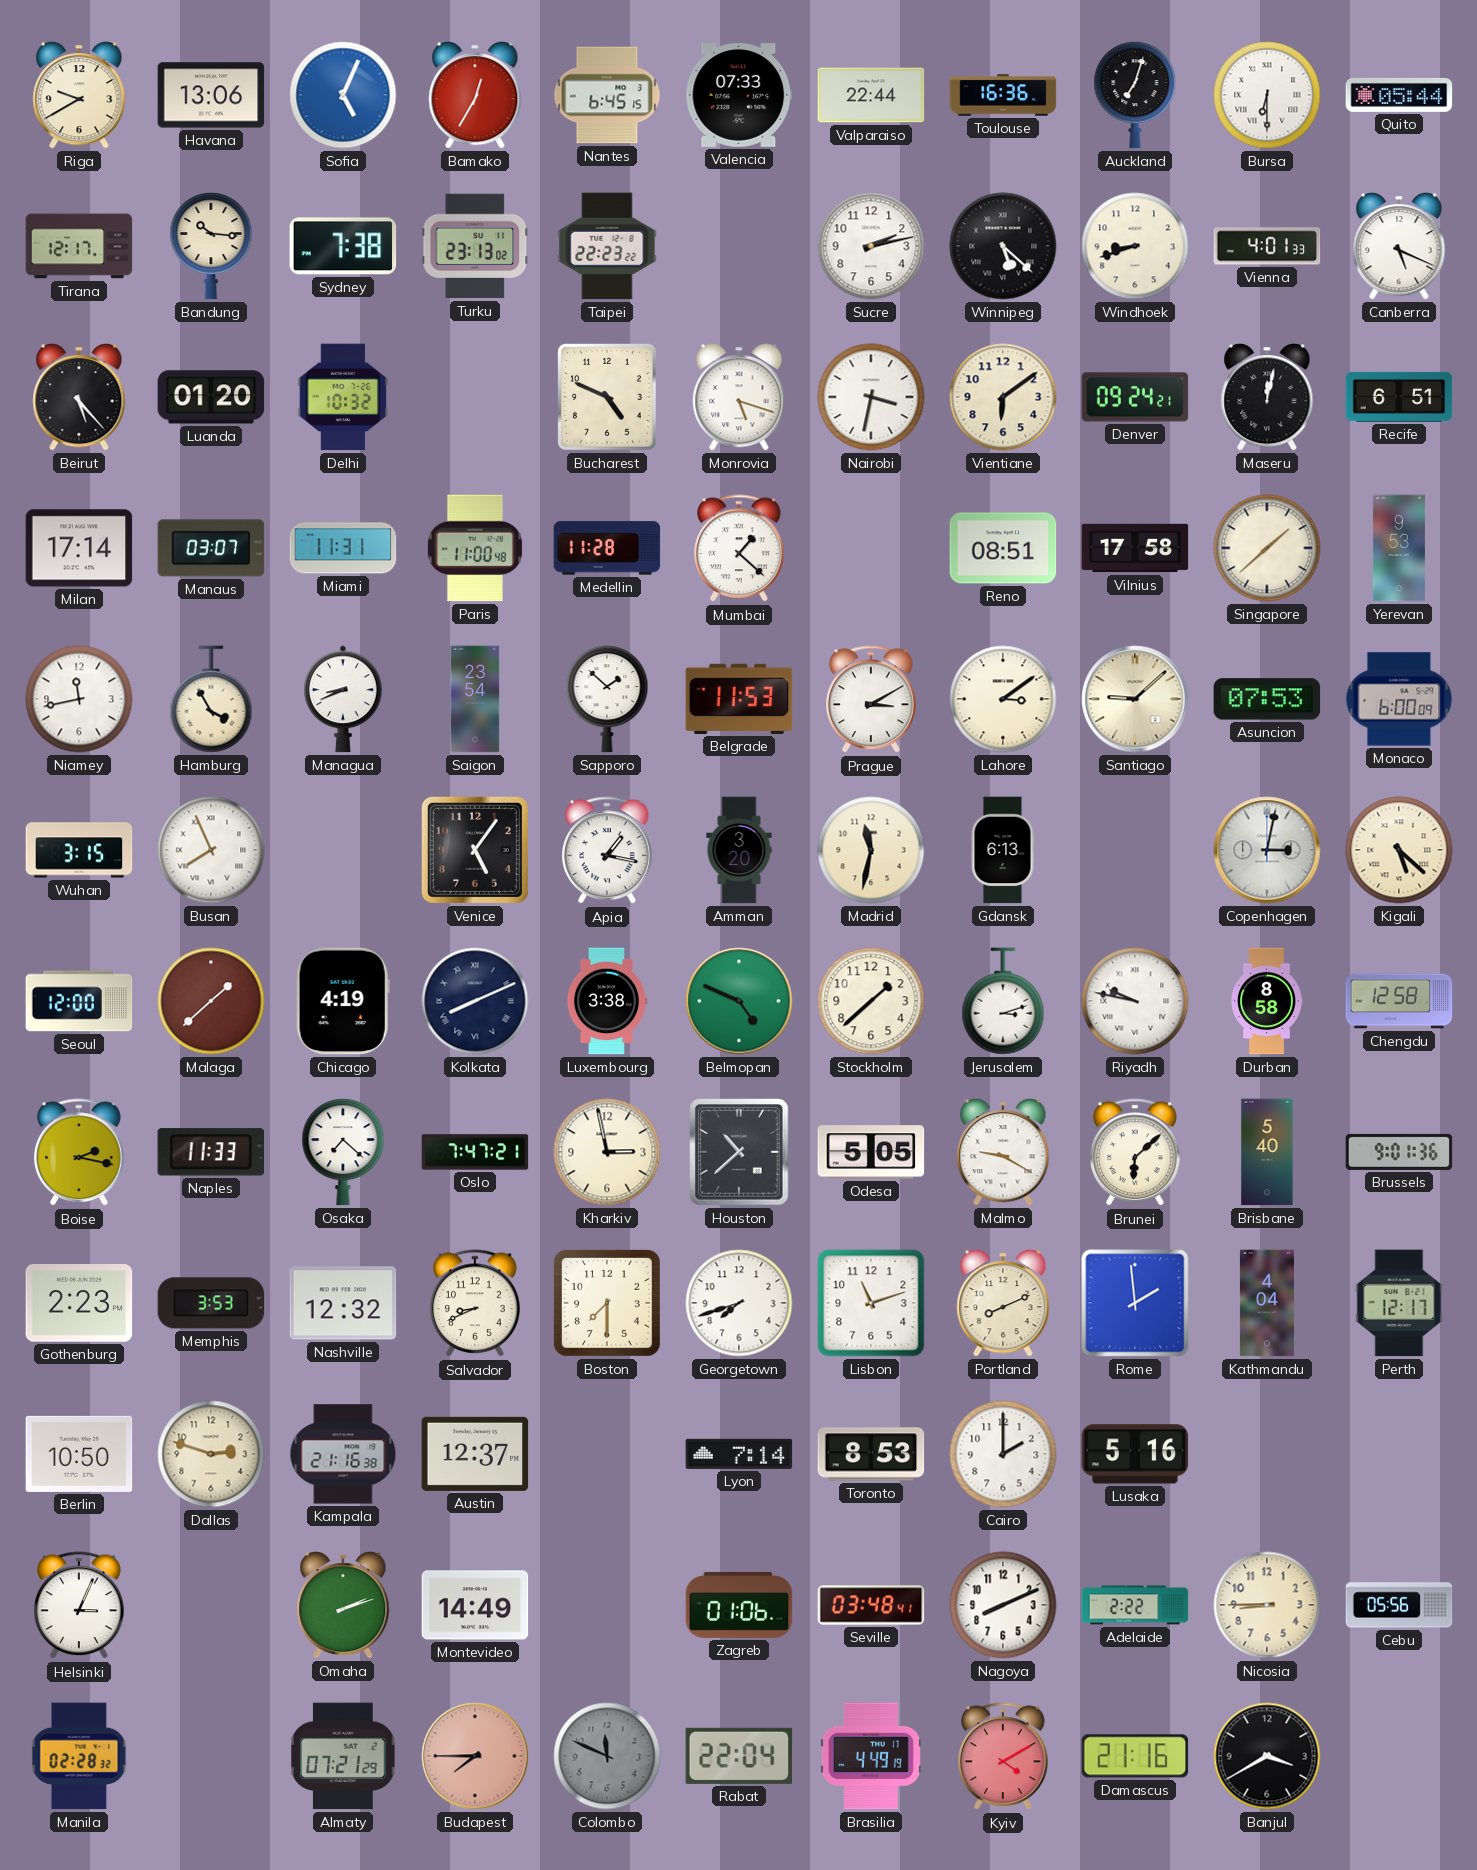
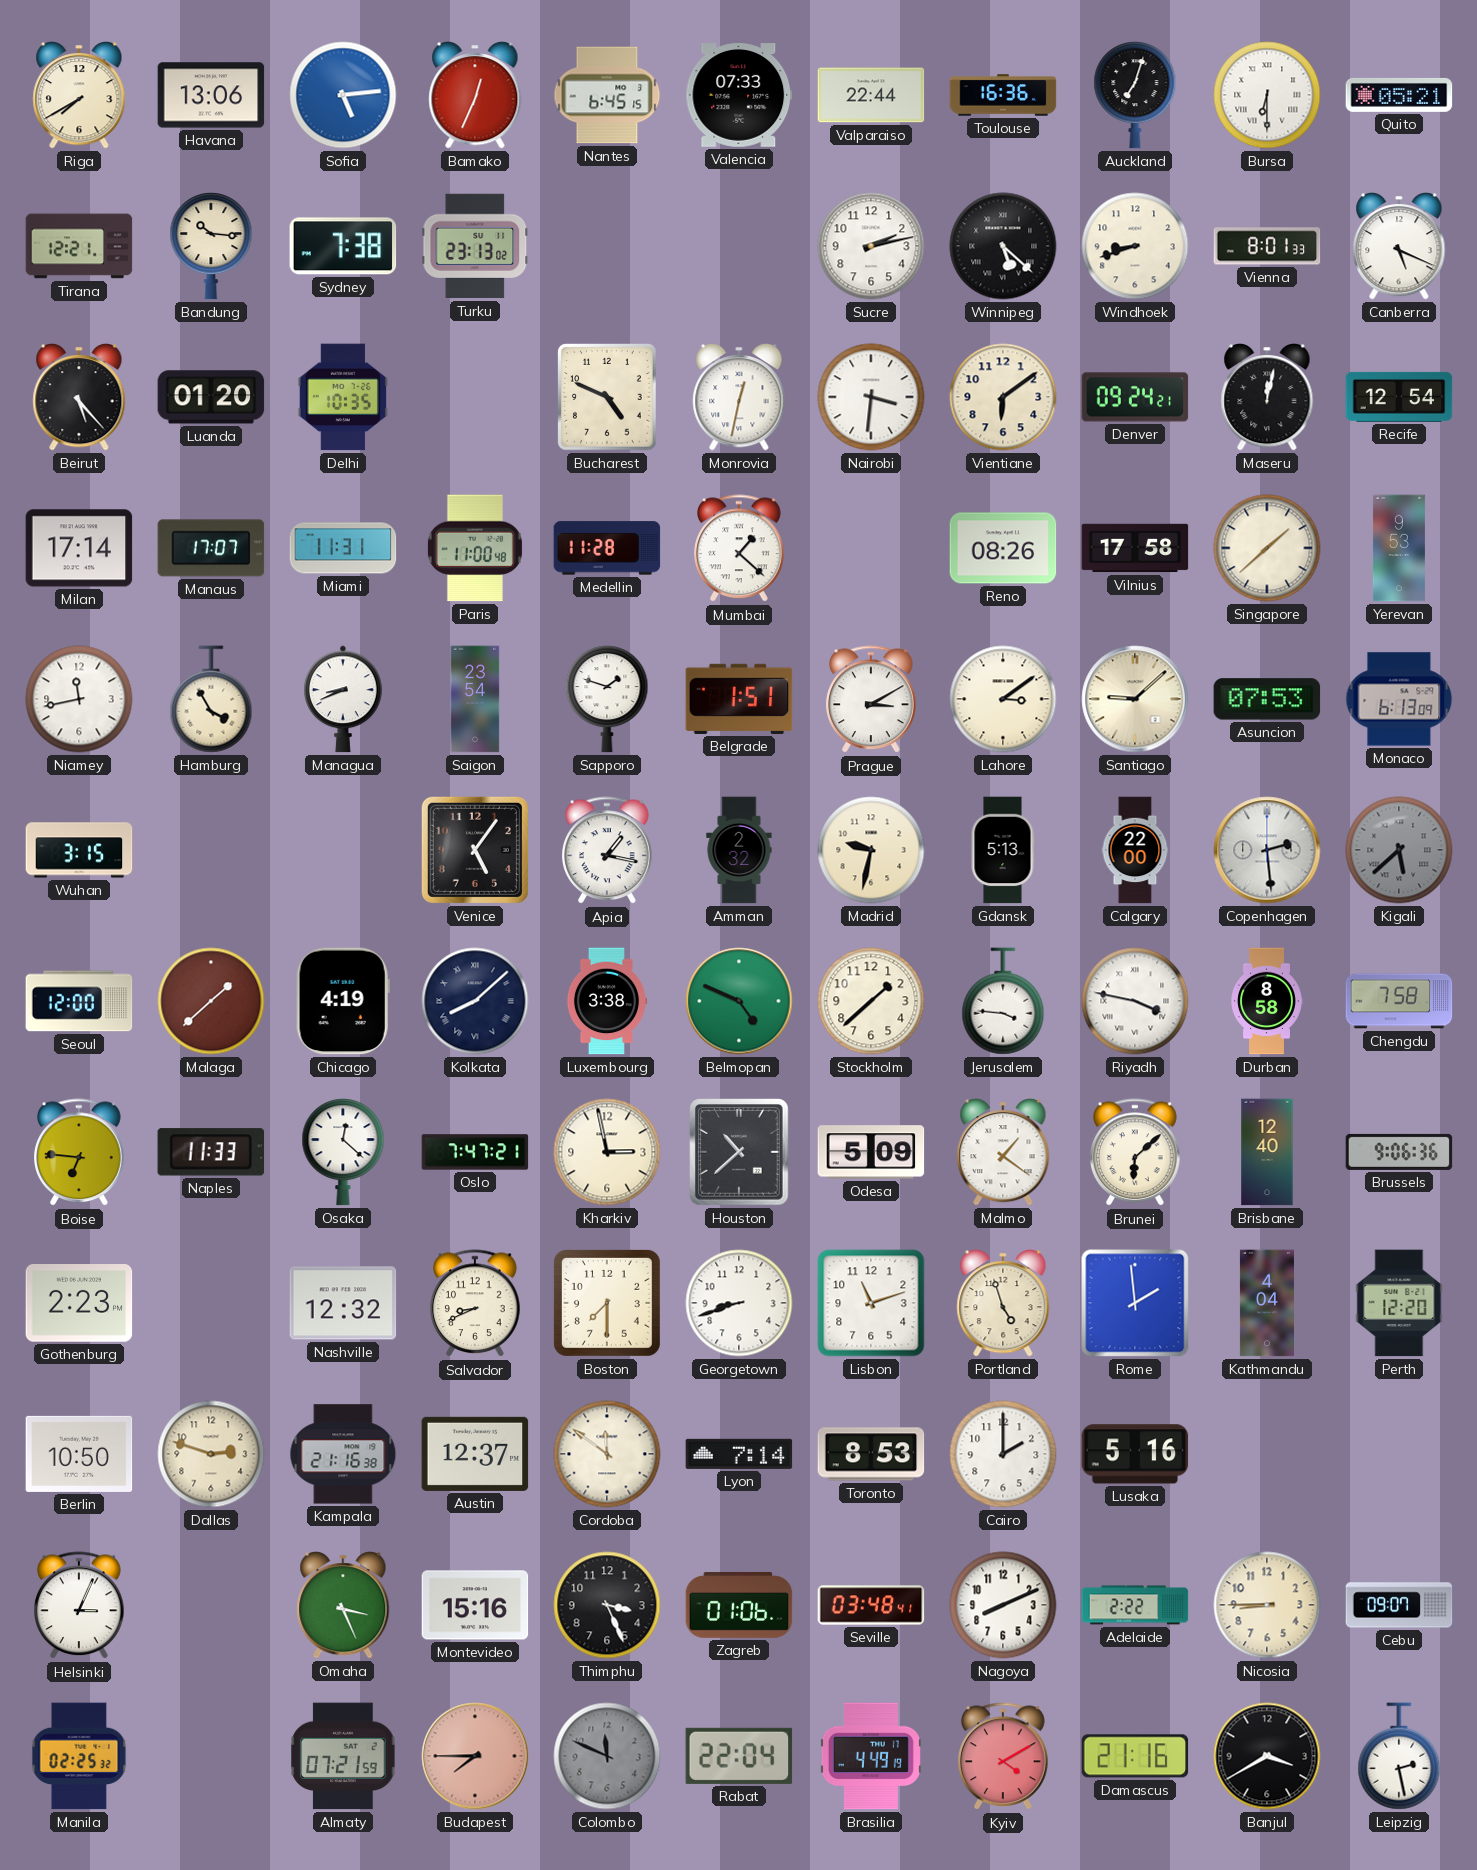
Riga: 9:40 -> 7:40
Sofia: 5:04 -> 5:14
Bamako: 12:35 -> 12:34
Quito: 05:44 -> 05:21
Tirana: 12:17 -> 12:21
Taipei: 22:23 -> none
Vienna: 4:01 -> 8:01
Delhi: 10:32 -> 10:35
Monrovia: 5:18 -> 12:32
Nairobi: 3:32 -> 3:31
Recife: 6:51 -> 12:54
Manaus: 03:07 -> 17:07
Reno: 08:51 -> 08:26
Sapporo: 1:52 -> 1:48
Belgrade: 11:53 -> 1:51
Monaco: 6:00 -> 6:13
Busan: 7:56 -> none
Amman: 3:20 -> 2:32
Madrid: 11:32 -> 9:32
Gdansk: 6:13 -> 5:13
Calgary: none -> 22:00
Copenhagen: 3:02 -> 2:29
Kigali: 5:22 -> 5:38
Kigali dial: cream -> grey
Kolkata: 8:11 -> 8:08
Jerusalem: 3:12 -> 3:46
Riyadh: 9:47 -> 3:47
Chengdu: 12:58 -> 7:58
Boise: 2:17 -> 6:46
Osaka: 7:22 -> 12:22
Odesa: 5:05 -> 5:09
Malmo: 9:20 -> 1:21
Brisbane: 5:40 -> 12:40
Brussels: 9:01 -> 9:06
Memphis: 3:53 -> none
Georgetown: 7:42 -> 8:42
Portland: 8:11 -> 4:57
Perth: 12:17 -> 12:20
Cordoba: none -> 11:51
Omaha: 2:12 -> 3:26
Montevideo: 14:49 -> 15:16
Thimphu: none -> 3:26
Cebu: 05:56 -> 09:07
Manila: 02:28 -> 02:25
Almaty: 07:21:29 -> 07:21:59
Leipzig: none -> 2:28
